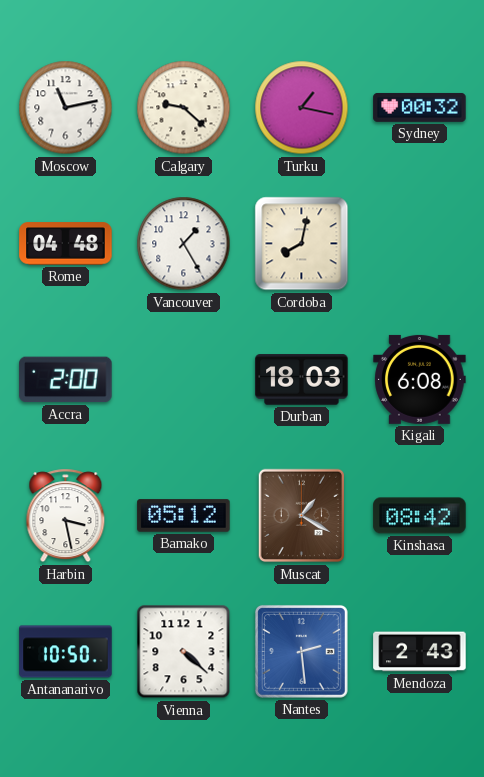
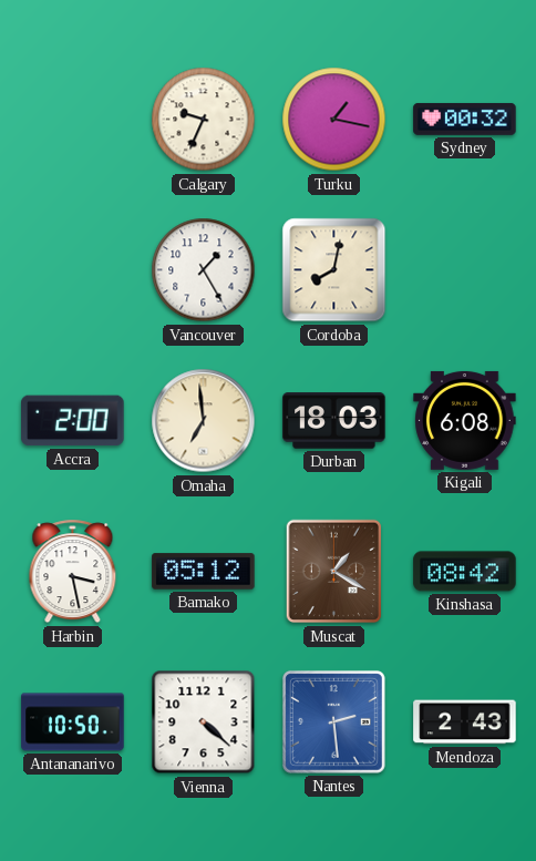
Moscow: 11:13 -> none
Calgary: 9:22 -> 9:34
Rome: 04:48 -> none
Omaha: none -> 6:59
